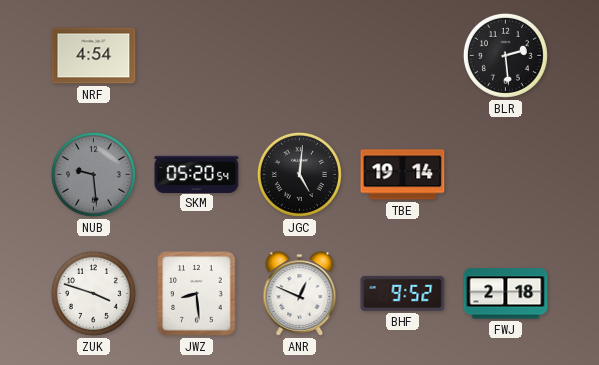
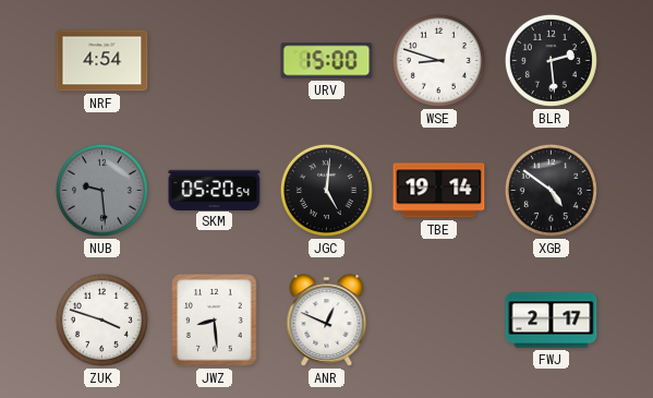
URV: none -> 15:00
WSE: none -> 8:48
XGB: none -> 4:51
BHF: 9:52 -> none
FWJ: 2:18 -> 2:17
